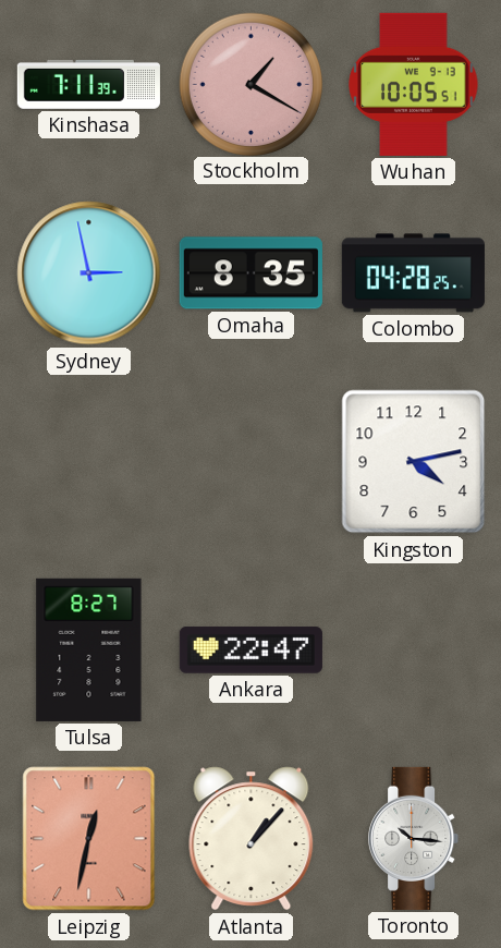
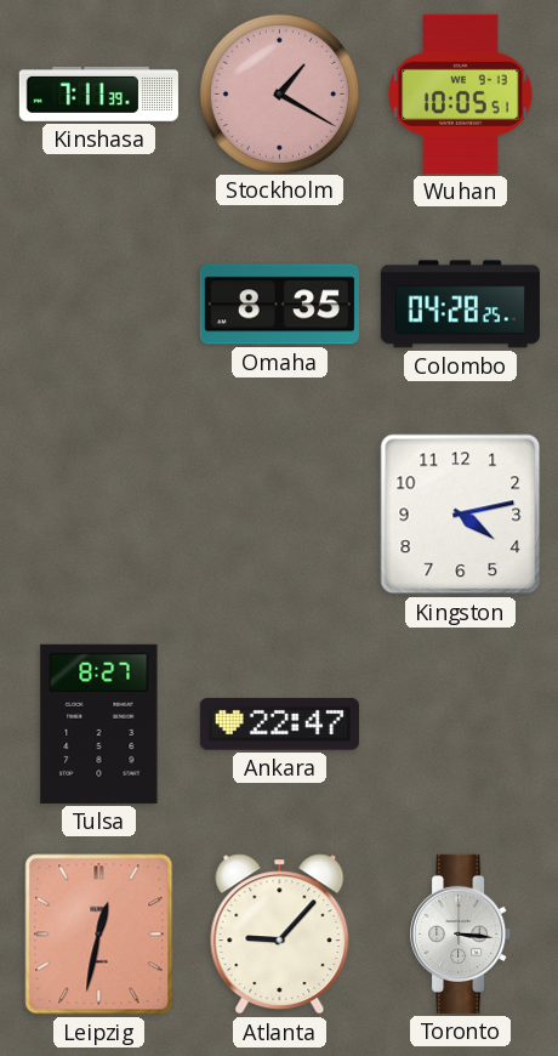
Sydney: 2:58 -> none
Atlanta: 1:07 -> 9:07
Toronto: 10:16 -> 3:16
